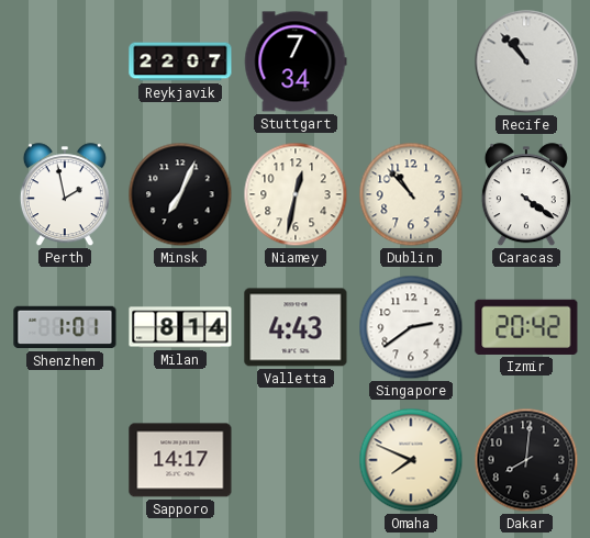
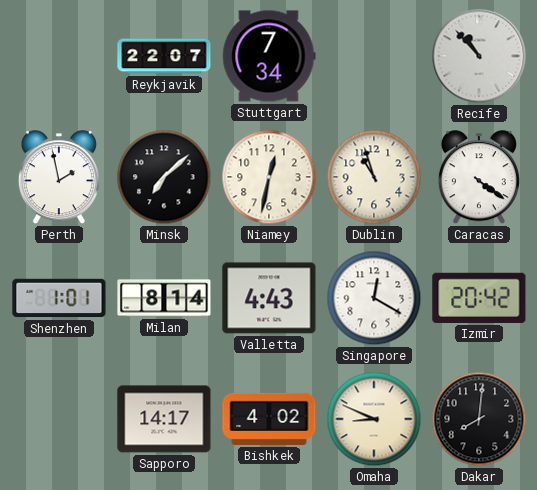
Minsk: 7:04 -> 7:08
Dublin: 10:53 -> 10:57
Singapore: 2:39 -> 12:20
Bishkek: none -> 4:02
Omaha: 7:49 -> 8:49
